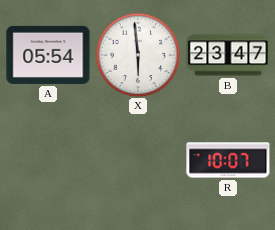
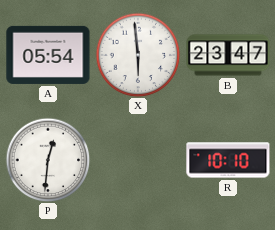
P: none -> 12:31
R: 10:07 -> 10:10
